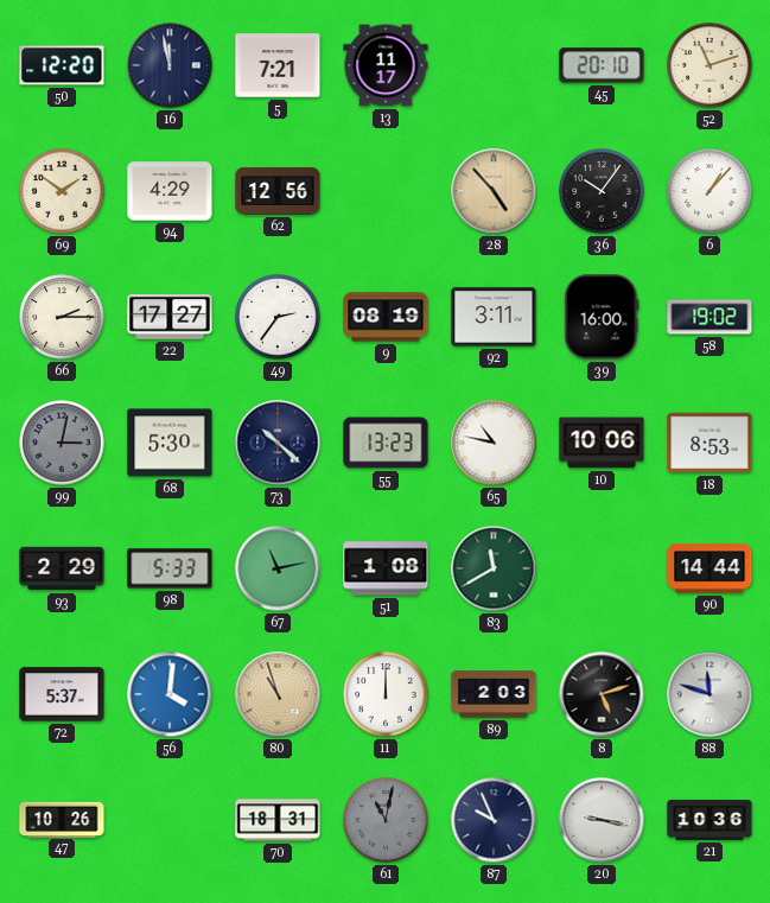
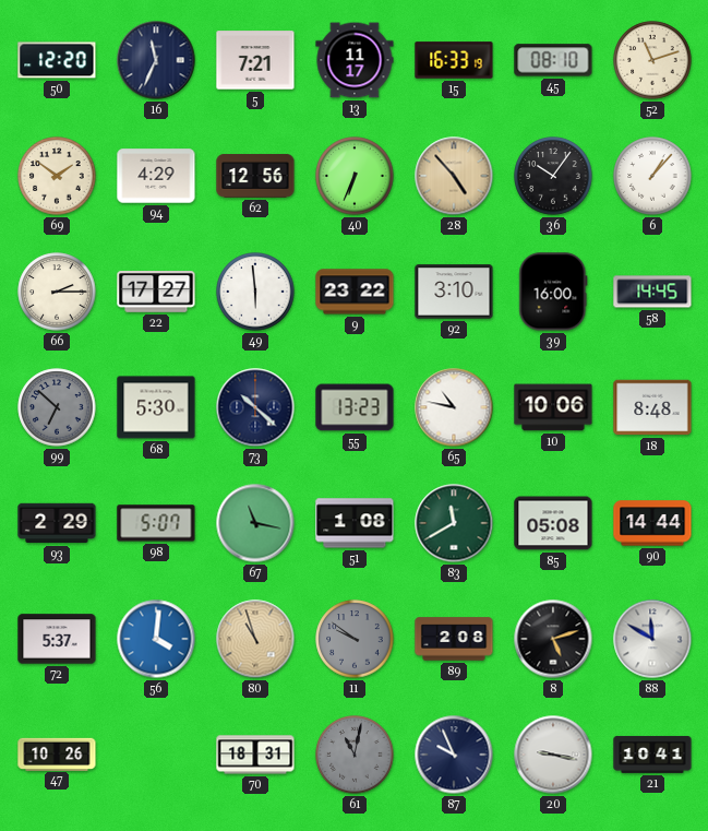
16: 11:58 -> 11:34
15: none -> 16:33
45: 20:10 -> 08:10
40: none -> 6:34
49: 2:36 -> 5:59
9: 08:19 -> 23:22
92: 3:11 -> 3:10
58: 19:02 -> 14:45
99: 3:02 -> 6:52
18: 8:53 -> 8:48
98: 5:33 -> 5:07
67: 11:13 -> 11:17
85: none -> 05:08
11: 12:00 -> 9:51
11 dial: white -> grey
89: 2:03 -> 2:08
88: 11:48 -> 11:50
21: 10:36 -> 10:41
